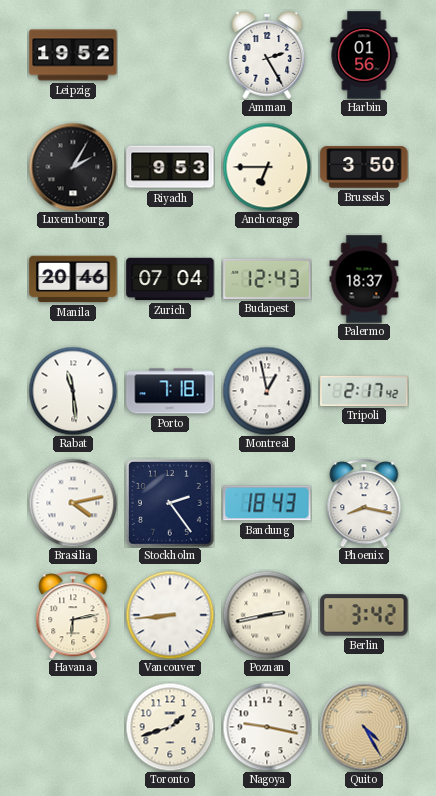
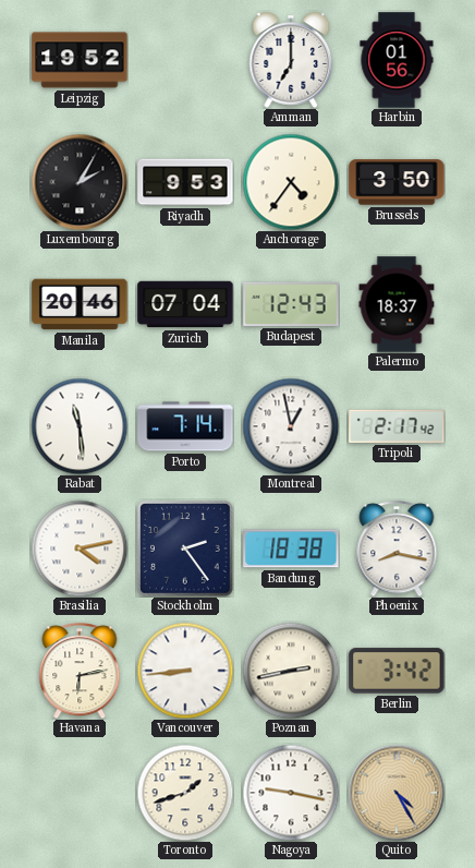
Amman: 2:25 -> 7:00
Anchorage: 6:45 -> 4:36
Porto: 7:18 -> 7:14
Bandung: 18:43 -> 18:38
